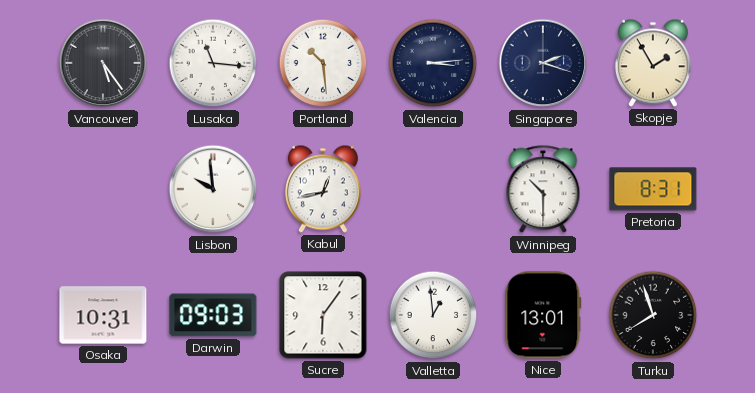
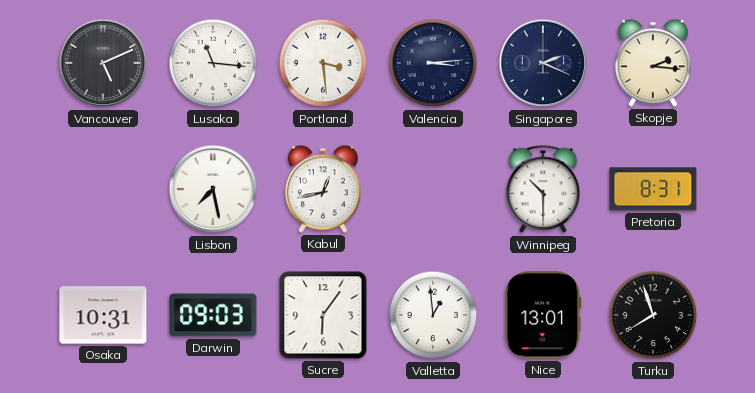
Vancouver: 5:24 -> 5:11
Portland: 10:29 -> 3:29
Singapore: 2:18 -> 2:19
Skopje: 1:55 -> 2:16
Lisbon: 9:59 -> 7:28
